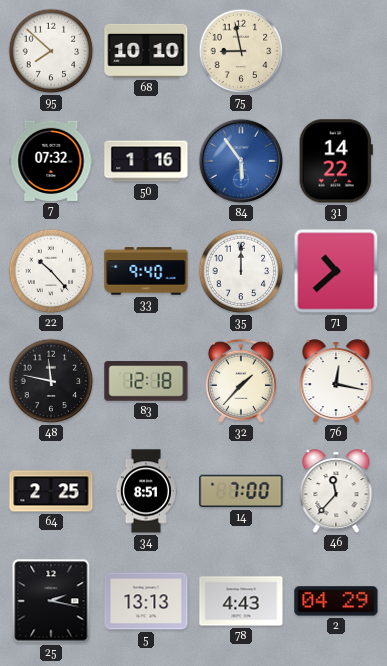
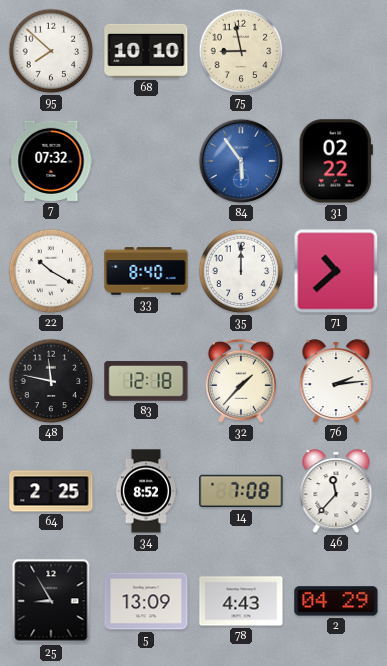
50: 1:16 -> none
31: 14:22 -> 02:22
22: 10:23 -> 10:20
33: 9:40 -> 8:40
76: 12:17 -> 2:14
34: 8:51 -> 8:52
14: 7:00 -> 7:08
25: 2:17 -> 8:55
5: 13:13 -> 13:09
